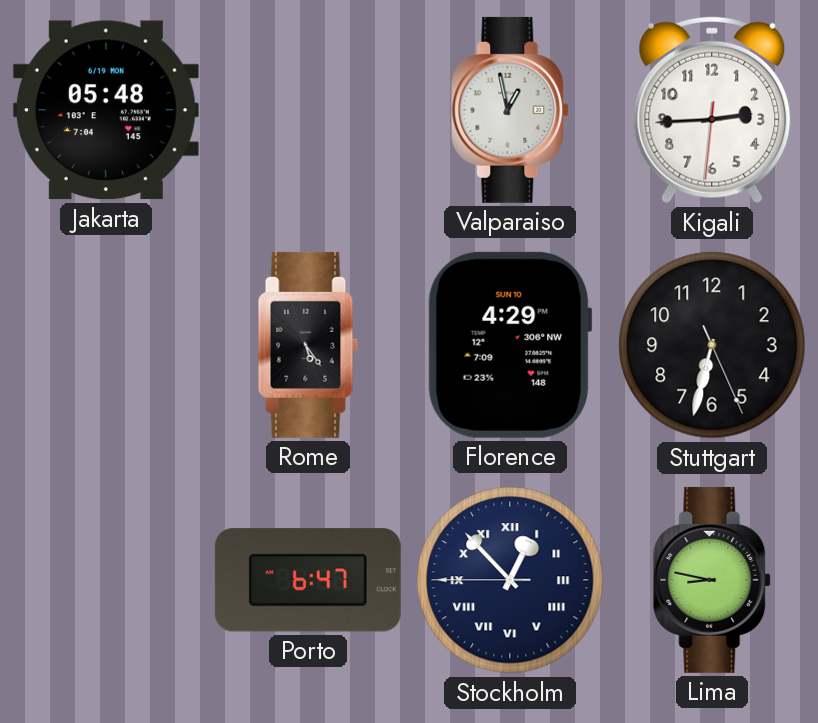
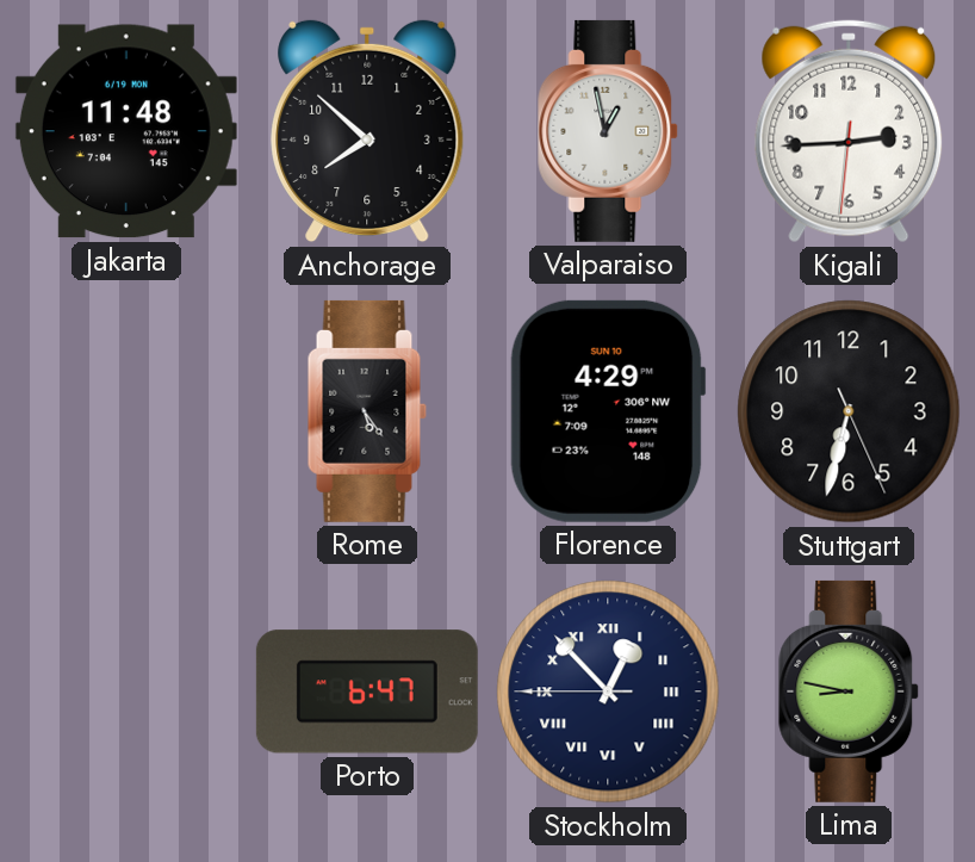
Jakarta: 05:48 -> 11:48
Anchorage: none -> 7:52
